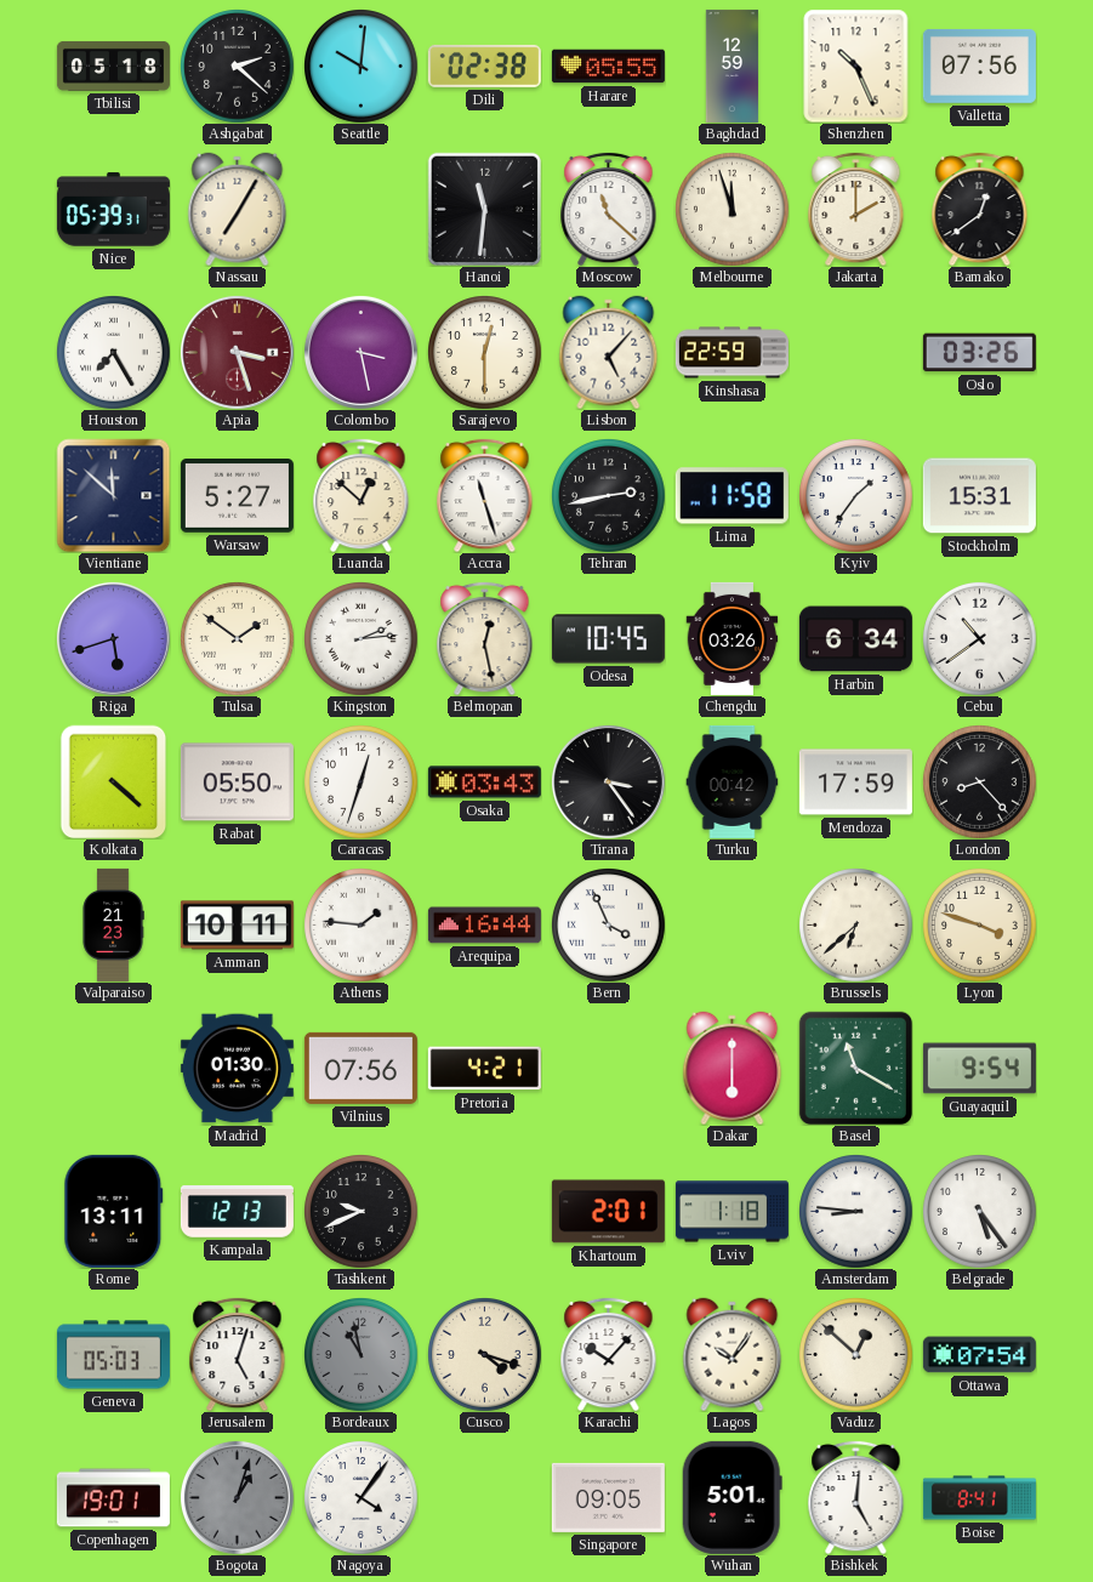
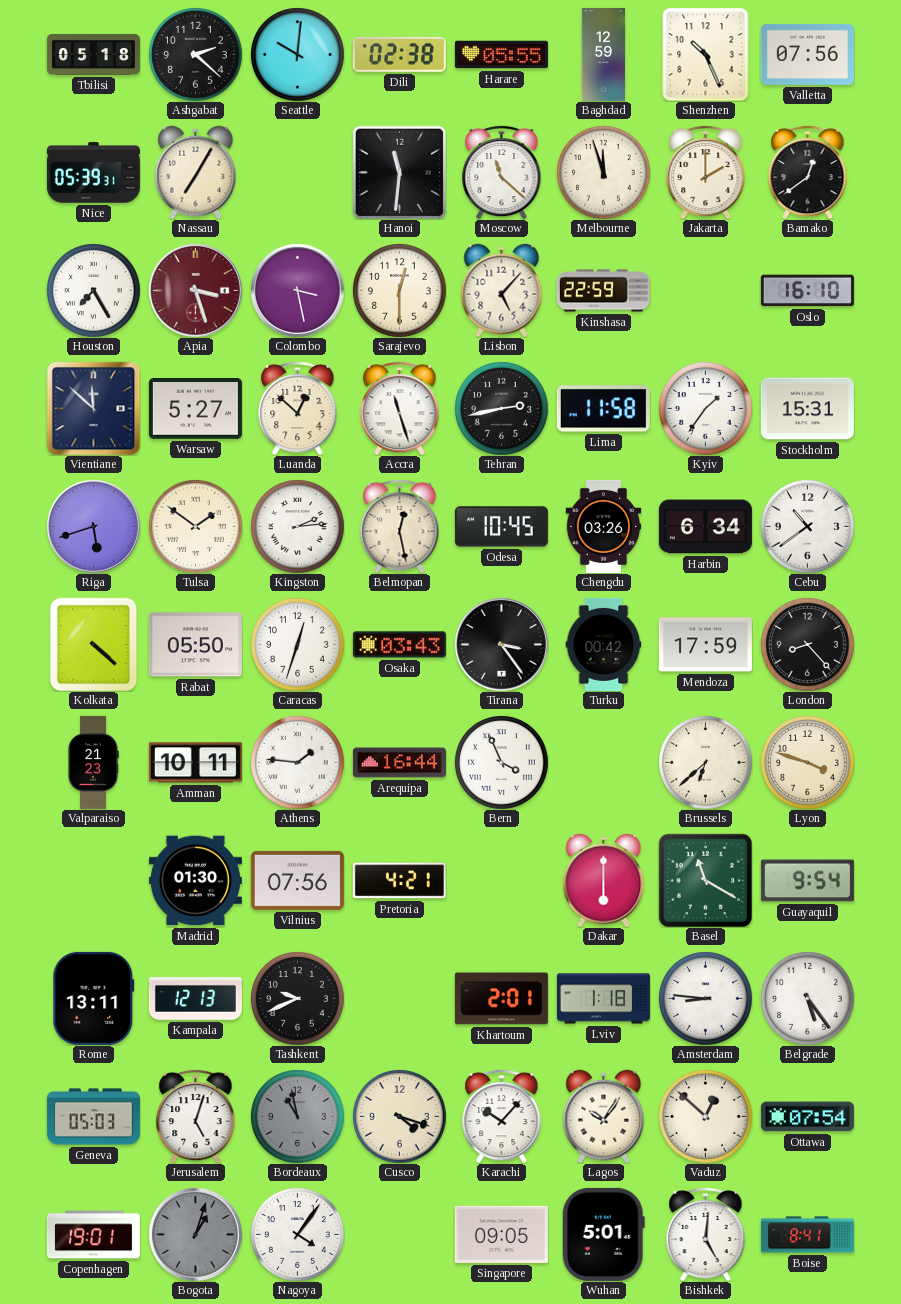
Oslo: 03:26 -> 16:10
